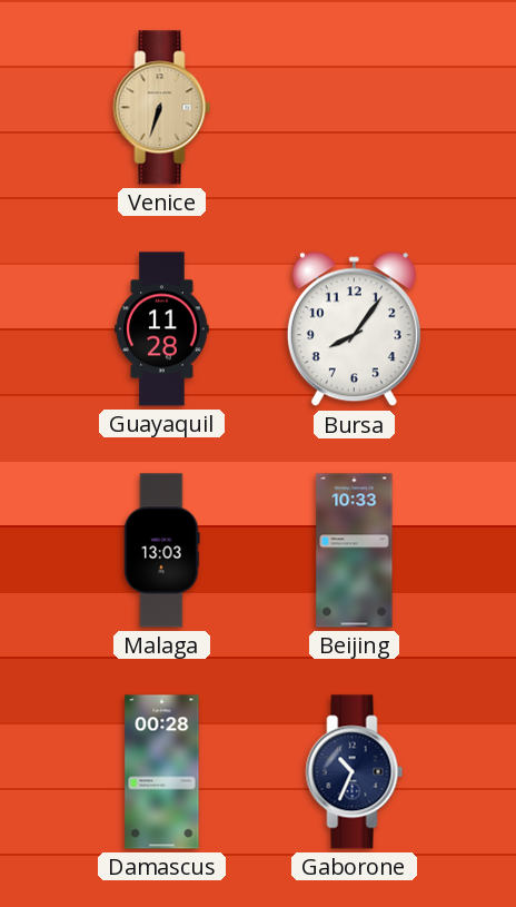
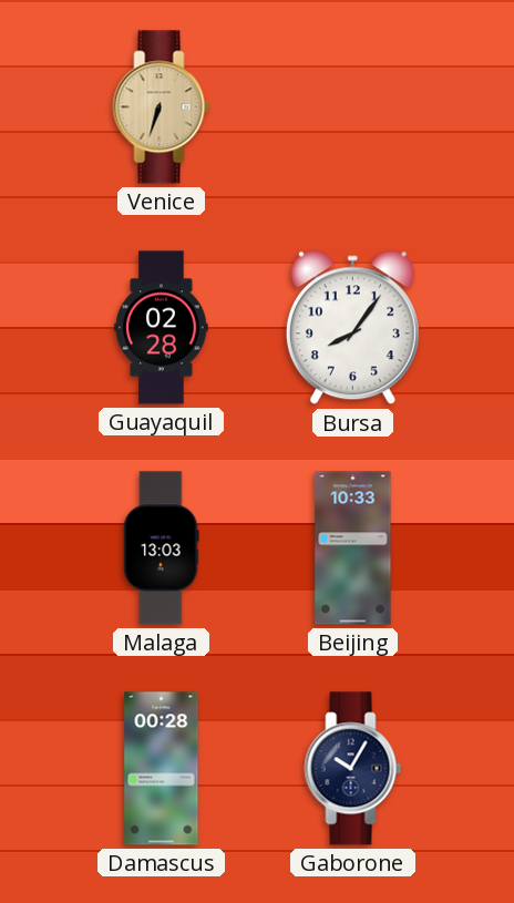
Guayaquil: 11:28 -> 02:28
Gaborone: 10:34 -> 10:05
